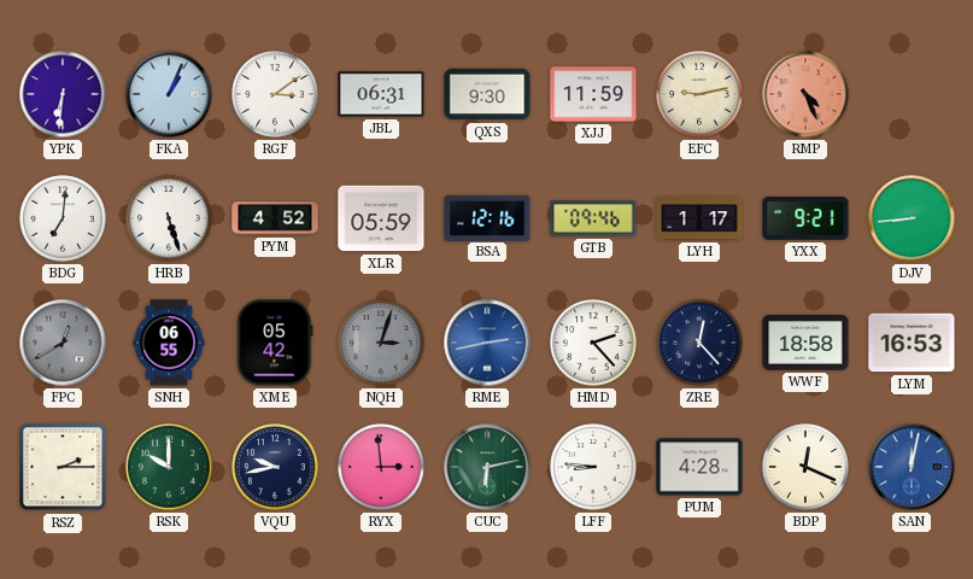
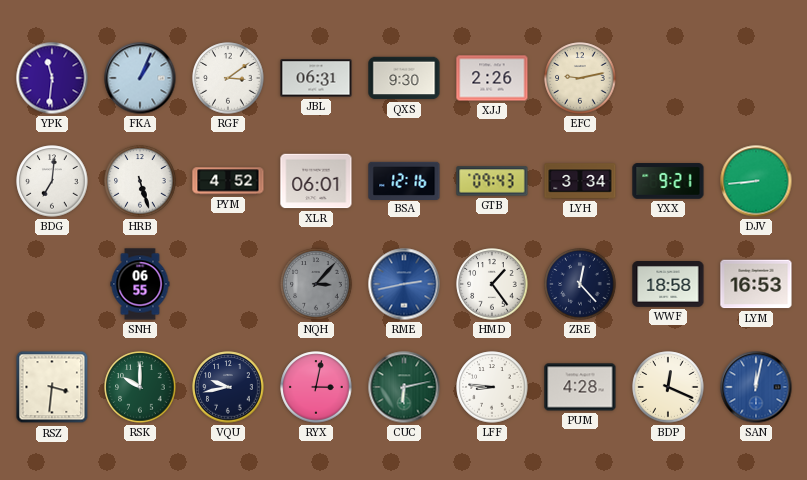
YPK: 6:31 -> 11:31
XJJ: 11:59 -> 2:26
RMP: 4:26 -> none
XLR: 05:59 -> 06:01
GTB: 09:46 -> 09:43
LYH: 1:17 -> 3:34
FPC: 12:40 -> none
XME: 05:42 -> none
NQH: 3:03 -> 3:07
HMD: 2:23 -> 1:24
RSZ: 2:15 -> 3:31
RYX: 2:59 -> 3:02
